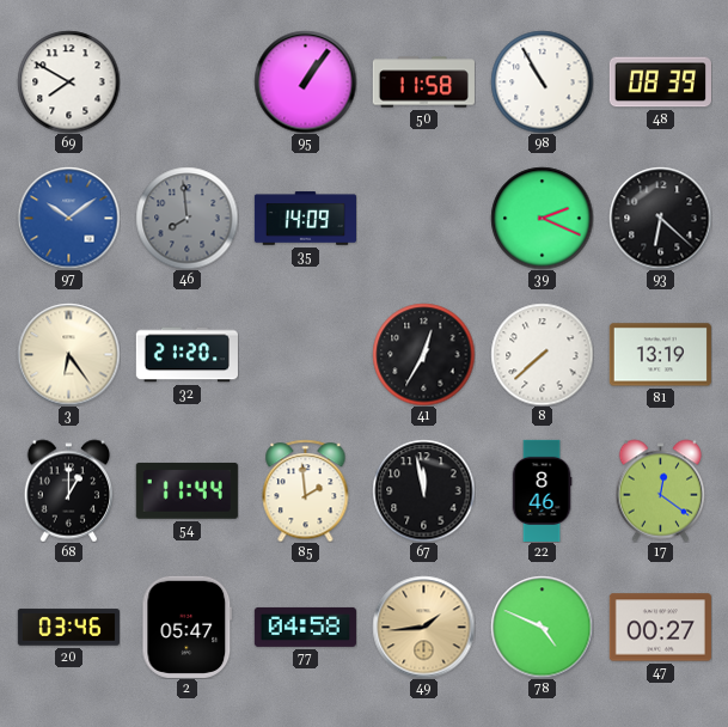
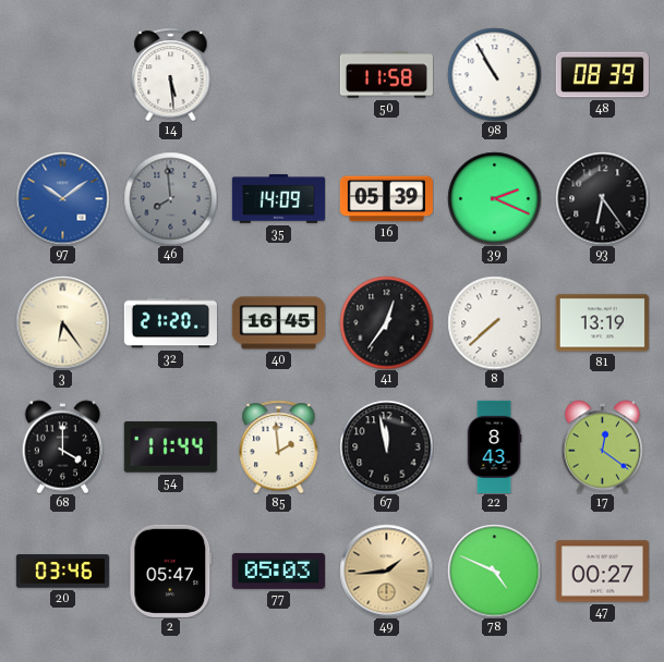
69: 7:50 -> none
14: none -> 5:29
95: 1:06 -> none
16: none -> 05:39
93: 6:22 -> 6:24
40: none -> 16:45
41: 12:35 -> 12:36
68: 1:00 -> 4:00
22: 8:46 -> 8:43
77: 04:58 -> 05:03
